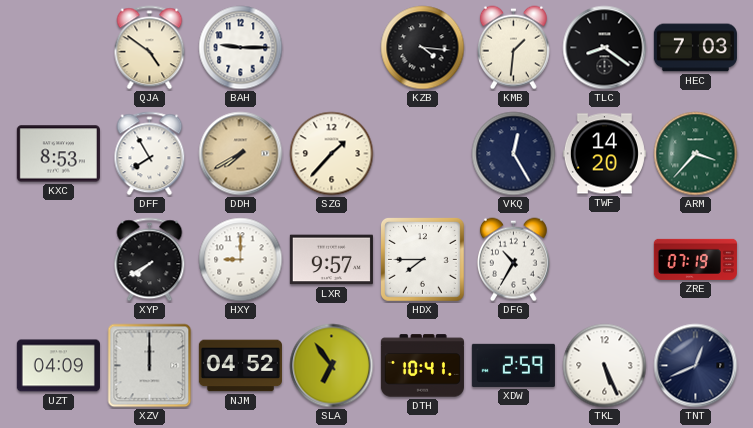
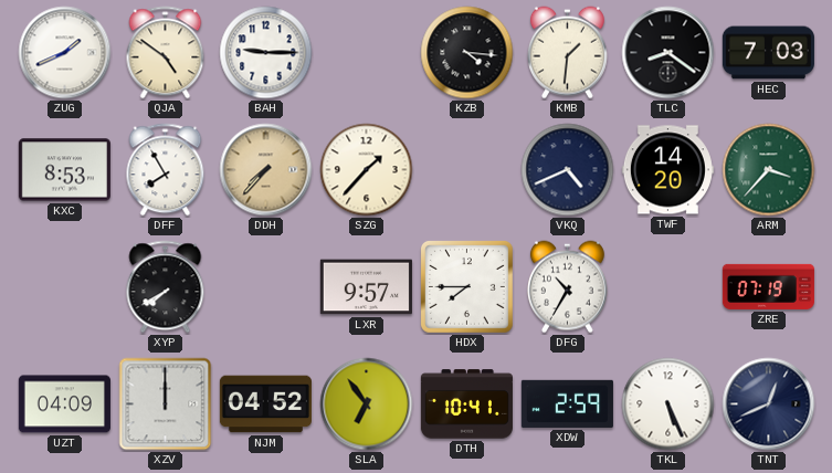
ZUG: none -> 1:41
DDH: 7:40 -> 7:37
VKQ: 12:25 -> 4:41
HXY: 9:00 -> none
